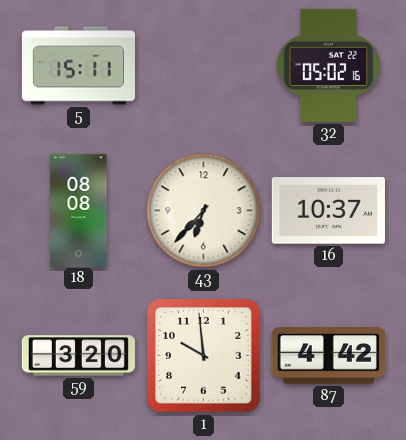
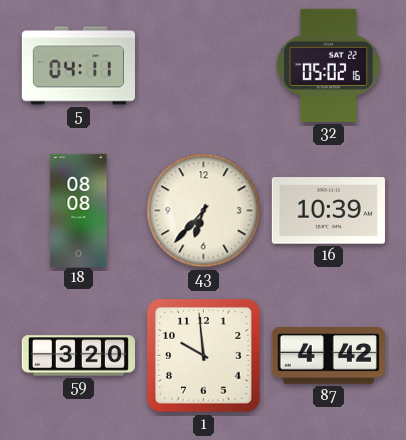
5: 15:11 -> 04:11
16: 10:37 -> 10:39
